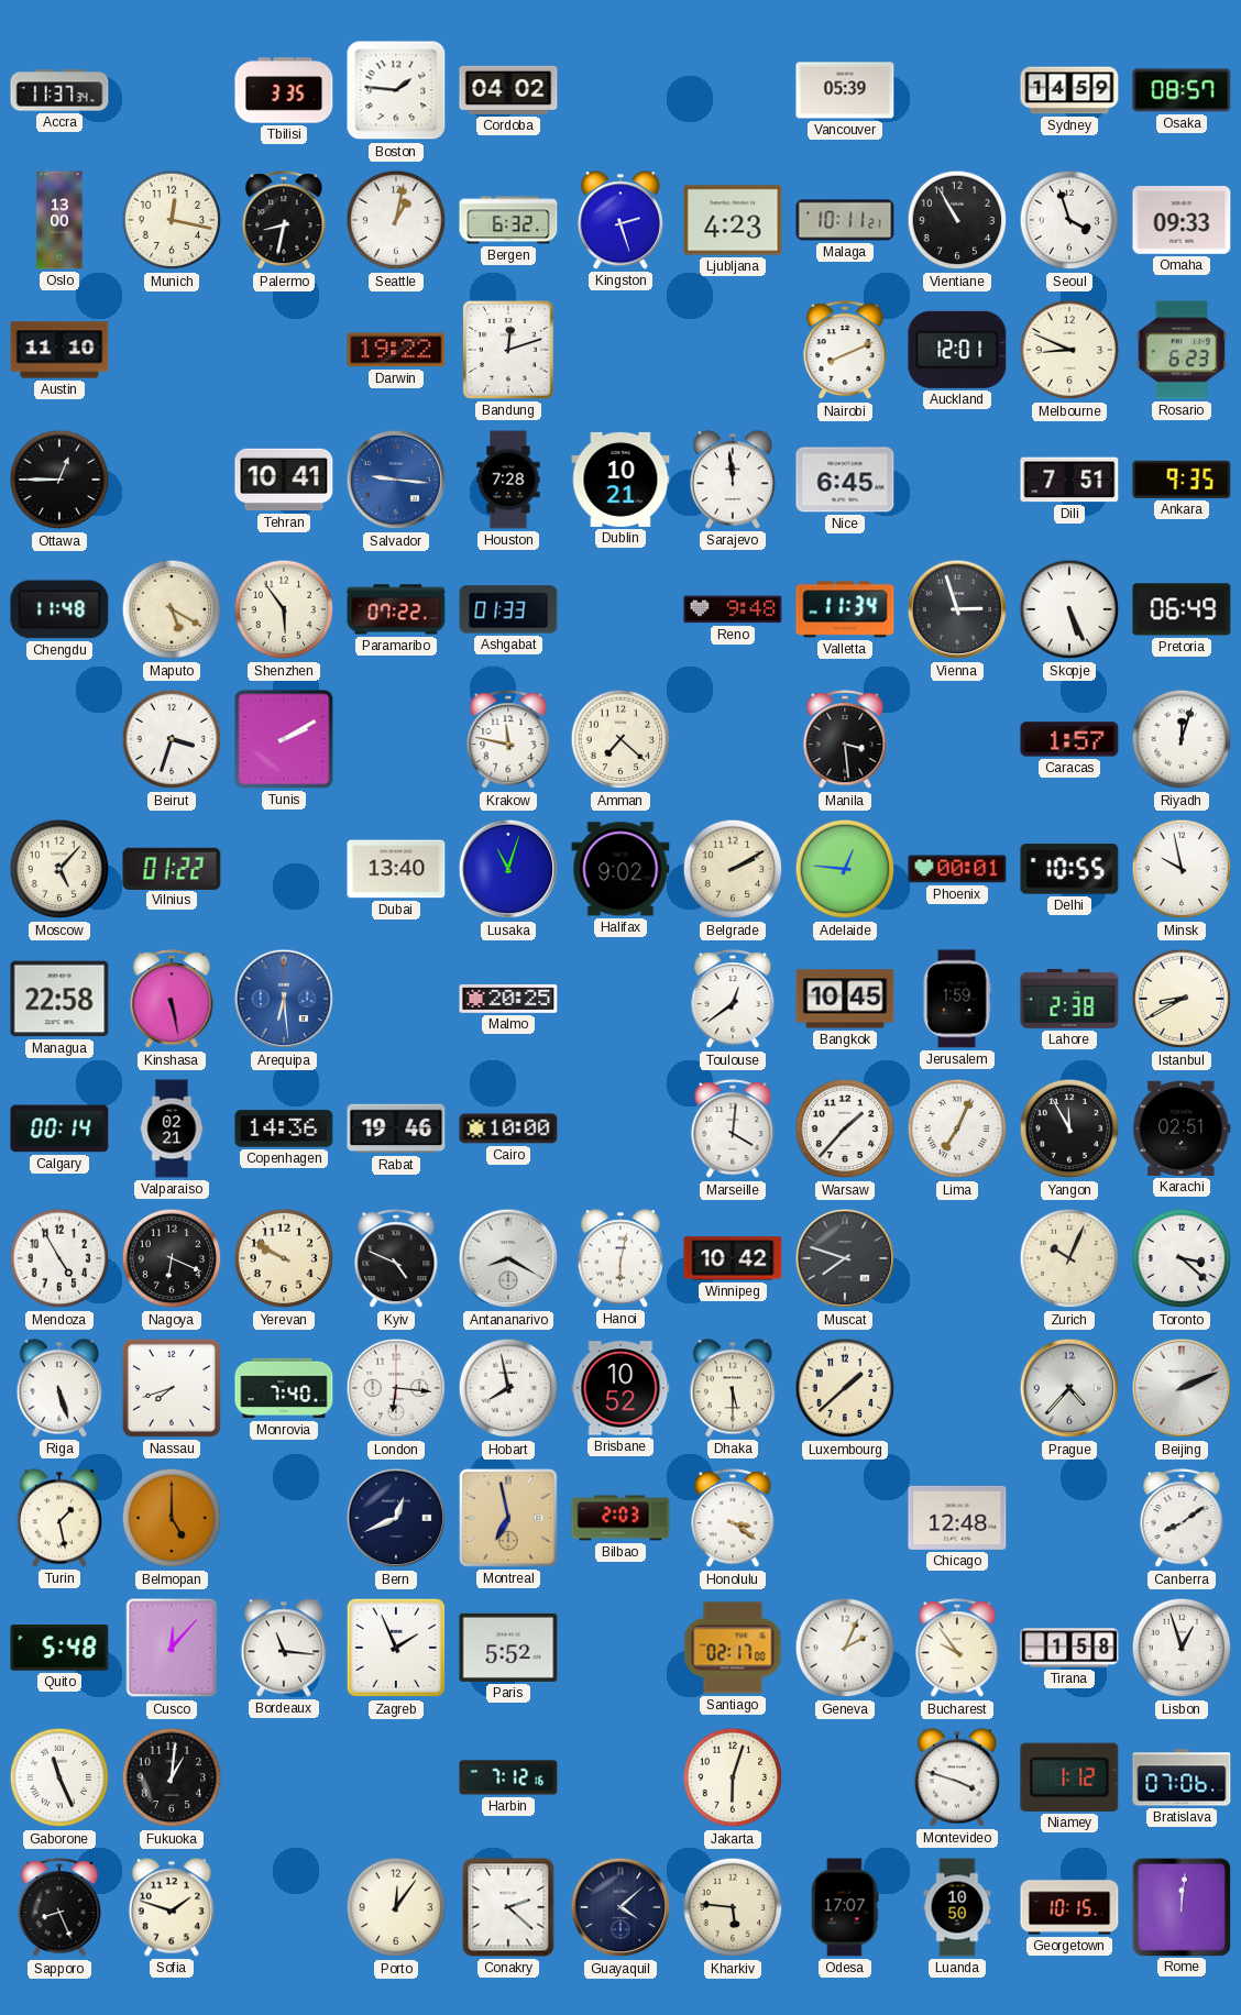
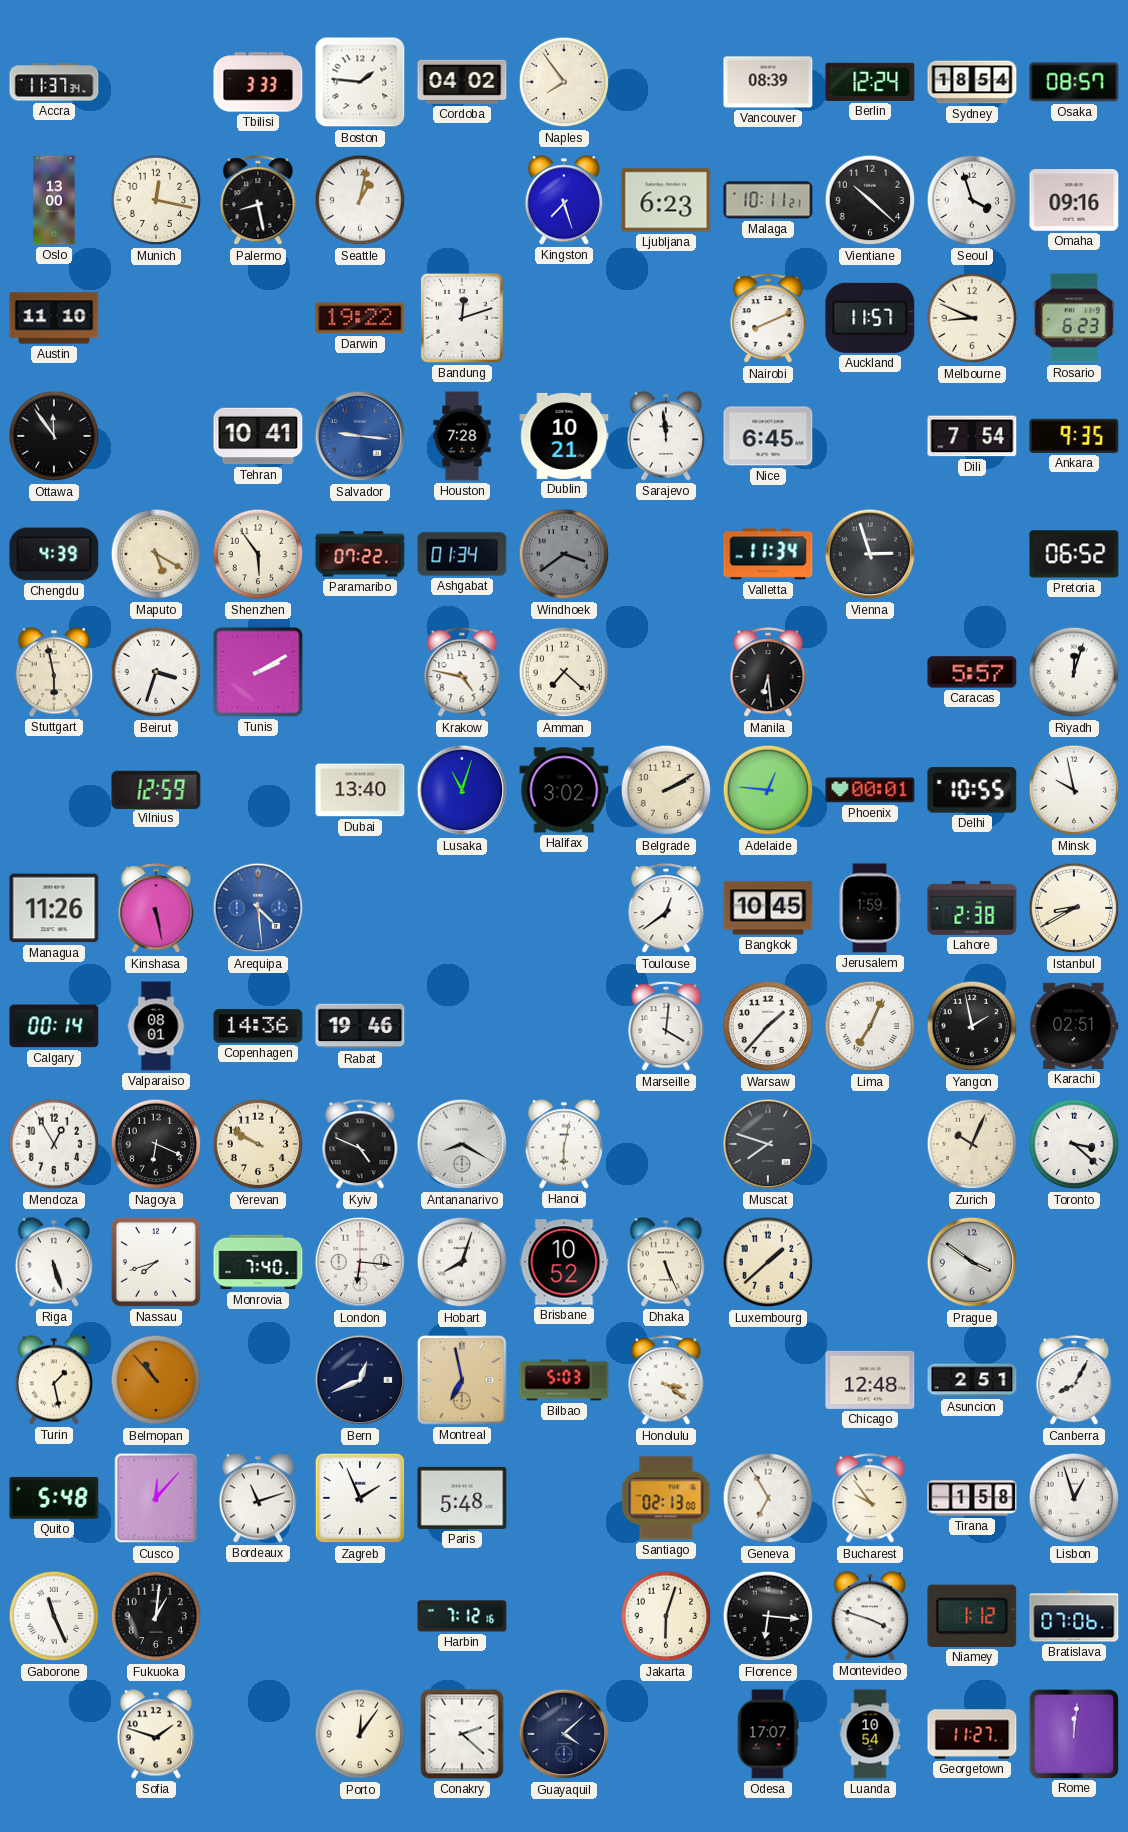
Tbilisi: 3:35 -> 3:33
Naples: none -> 7:54
Vancouver: 05:39 -> 08:39
Berlin: none -> 12:24
Sydney: 14:59 -> 18:54
Palermo: 8:32 -> 8:28
Bergen: 6:32 -> none
Kingston: 2:27 -> 7:27
Ljubljana: 4:23 -> 6:23
Vientiane: 10:55 -> 10:22
Omaha: 09:33 -> 09:16
Auckland: 12:01 -> 11:57
Ottawa: 12:45 -> 11:54
Dili: 7:51 -> 7:54
Chengdu: 11:48 -> 4:39
Ashgabat: 01:33 -> 01:34
Windhoek: none -> 3:39
Reno: 9:48 -> none
Skopje: 5:26 -> none
Pretoria: 06:49 -> 06:52
Stuttgart: none -> 5:58
Krakow: 11:47 -> 4:47
Manila: 3:29 -> 6:29
Caracas: 1:57 -> 5:57
Moscow: 5:07 -> none
Vilnius: 01:22 -> 12:59
Halifax: 9:02 -> 3:02
Managua: 22:58 -> 11:26
Arequipa: 6:29 -> 4:29
Malmo: 20:25 -> none
Valparaiso: 02:21 -> 08:01
Cairo: 10:00 -> none
Yangon: 11:55 -> 1:58
Mendoza: 4:55 -> 12:55
Winnipeg: 10:42 -> none
Hobart: 7:58 -> 8:03
Dhaka: 5:30 -> 5:26
Prague: 4:37 -> 3:51
Beijing: 2:11 -> none
Belmopan: 5:00 -> 10:53
Bilbao: 2:03 -> 5:03
Asuncion: none -> 2:51
Canberra: 8:09 -> 8:05
Bordeaux: 11:16 -> 11:12
Paris: 5:52 -> 5:48
Santiago: 02:17 -> 02:13
Geneva: 2:04 -> 6:55
Florence: none -> 6:16
Sapporo: 8:26 -> none
Kharkiv: 5:46 -> none
Luanda: 10:50 -> 10:54
Georgetown: 10:15 -> 11:27
